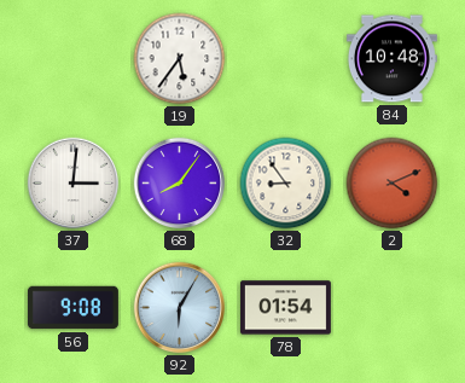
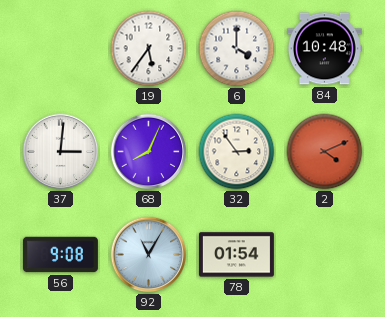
6: none -> 4:00
68: 8:06 -> 8:04
32: 8:54 -> 2:54
92: 6:05 -> 11:05
